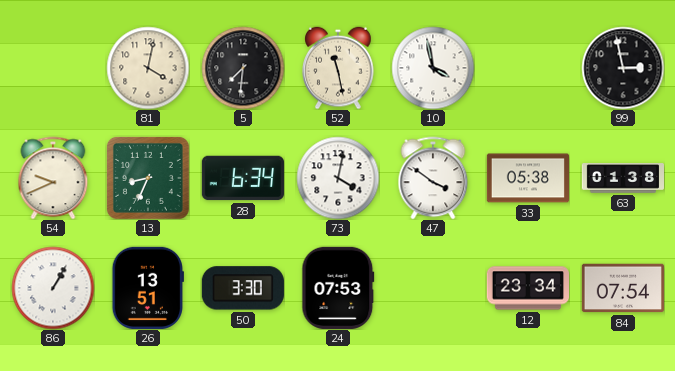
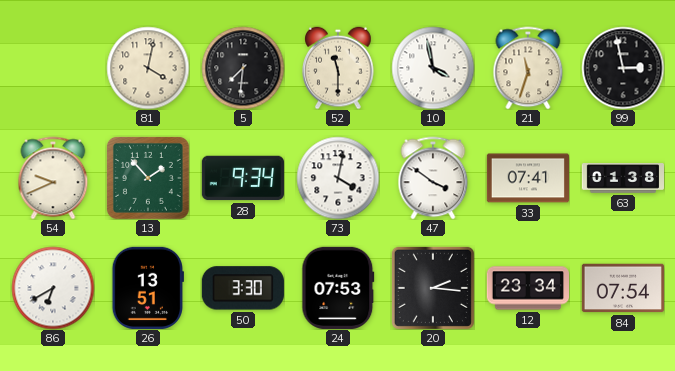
52: 11:28 -> 11:30
21: none -> 11:33
13: 8:34 -> 1:53
28: 6:34 -> 9:34
33: 05:38 -> 07:41
86: 1:05 -> 6:40
20: none -> 2:16
